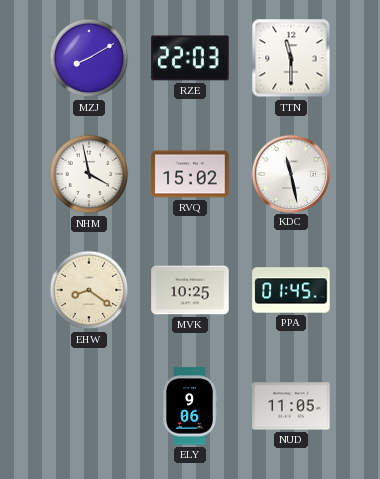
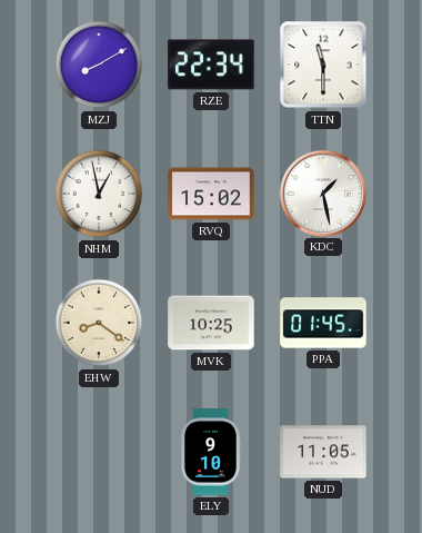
RZE: 22:03 -> 22:34
NHM: 3:58 -> 12:58
KDC: 11:28 -> 1:28
ELY: 9:06 -> 9:10
